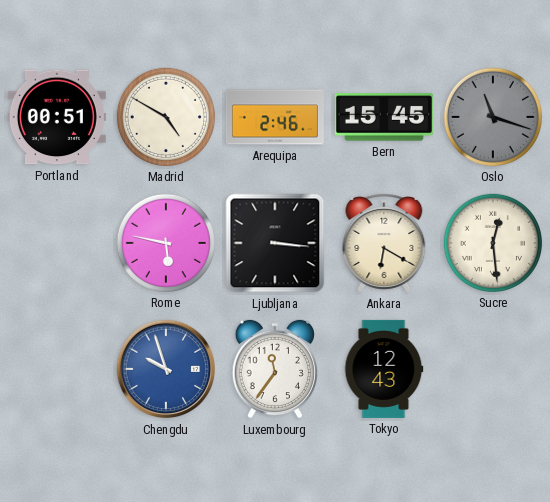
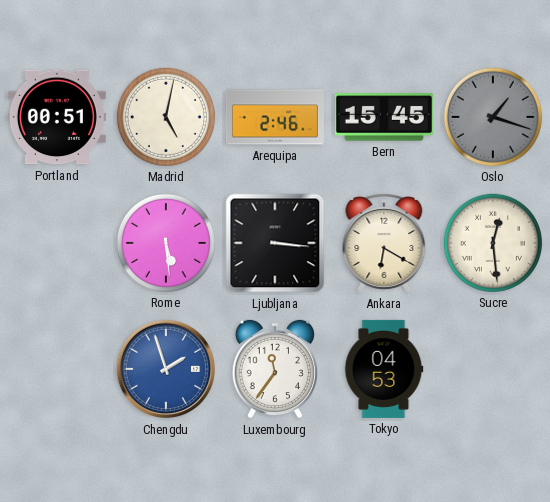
Madrid: 4:50 -> 5:02
Oslo: 11:18 -> 1:18
Rome: 5:47 -> 5:29
Chengdu: 9:57 -> 1:57
Tokyo: 12:43 -> 04:53
